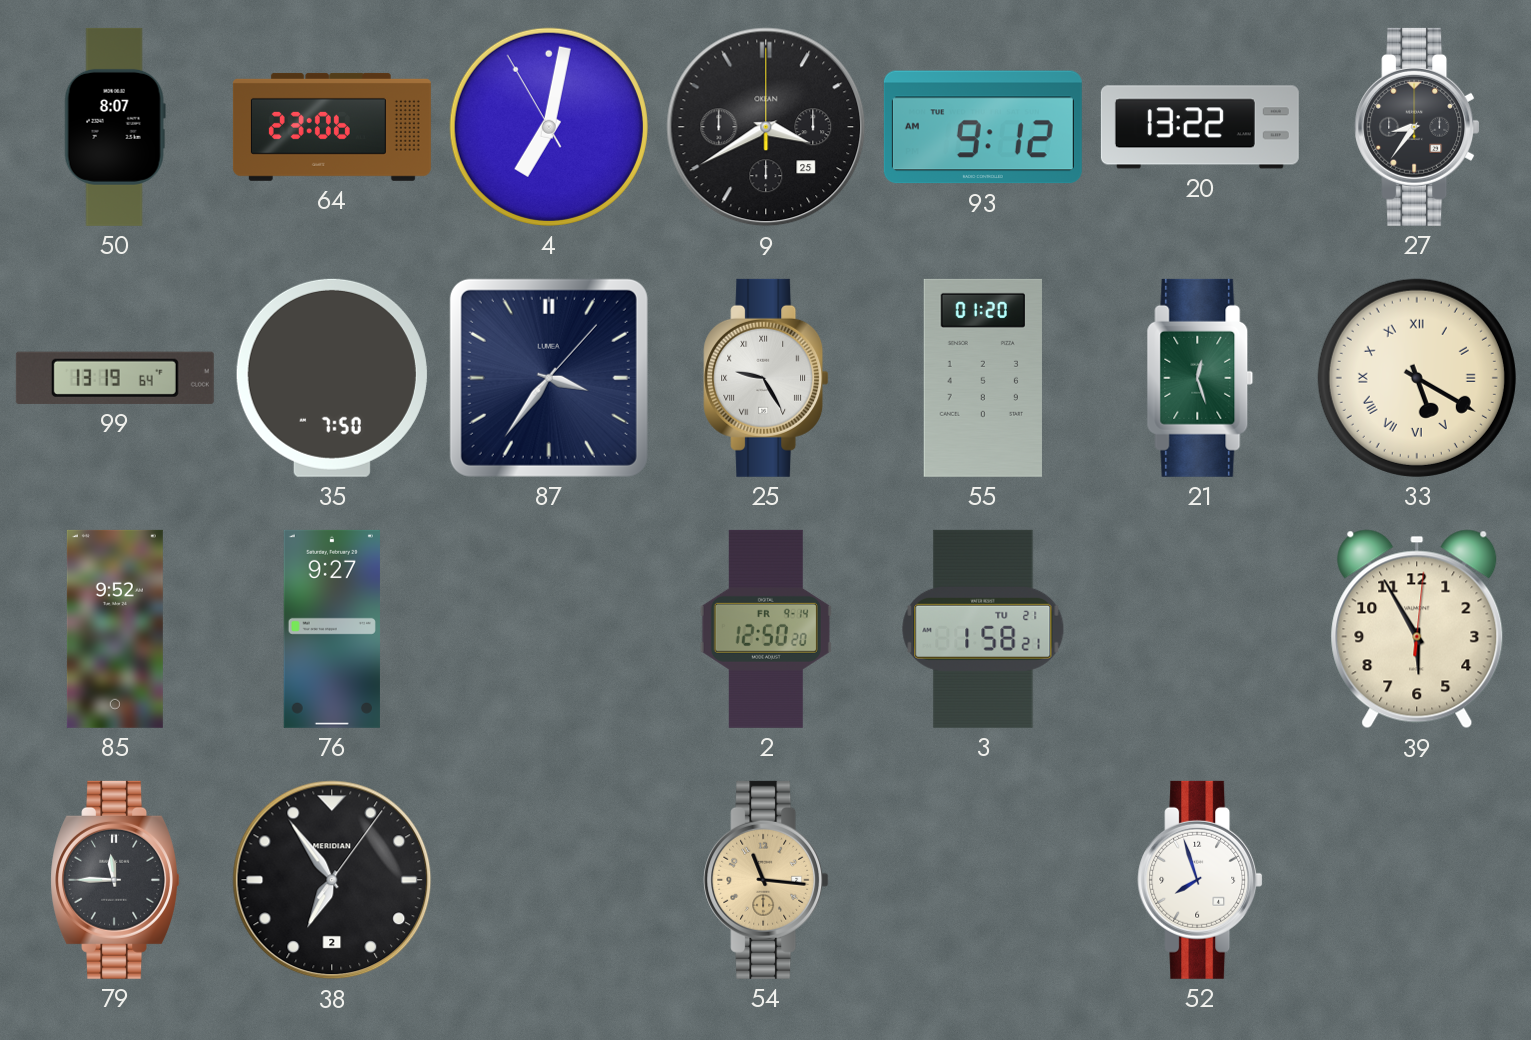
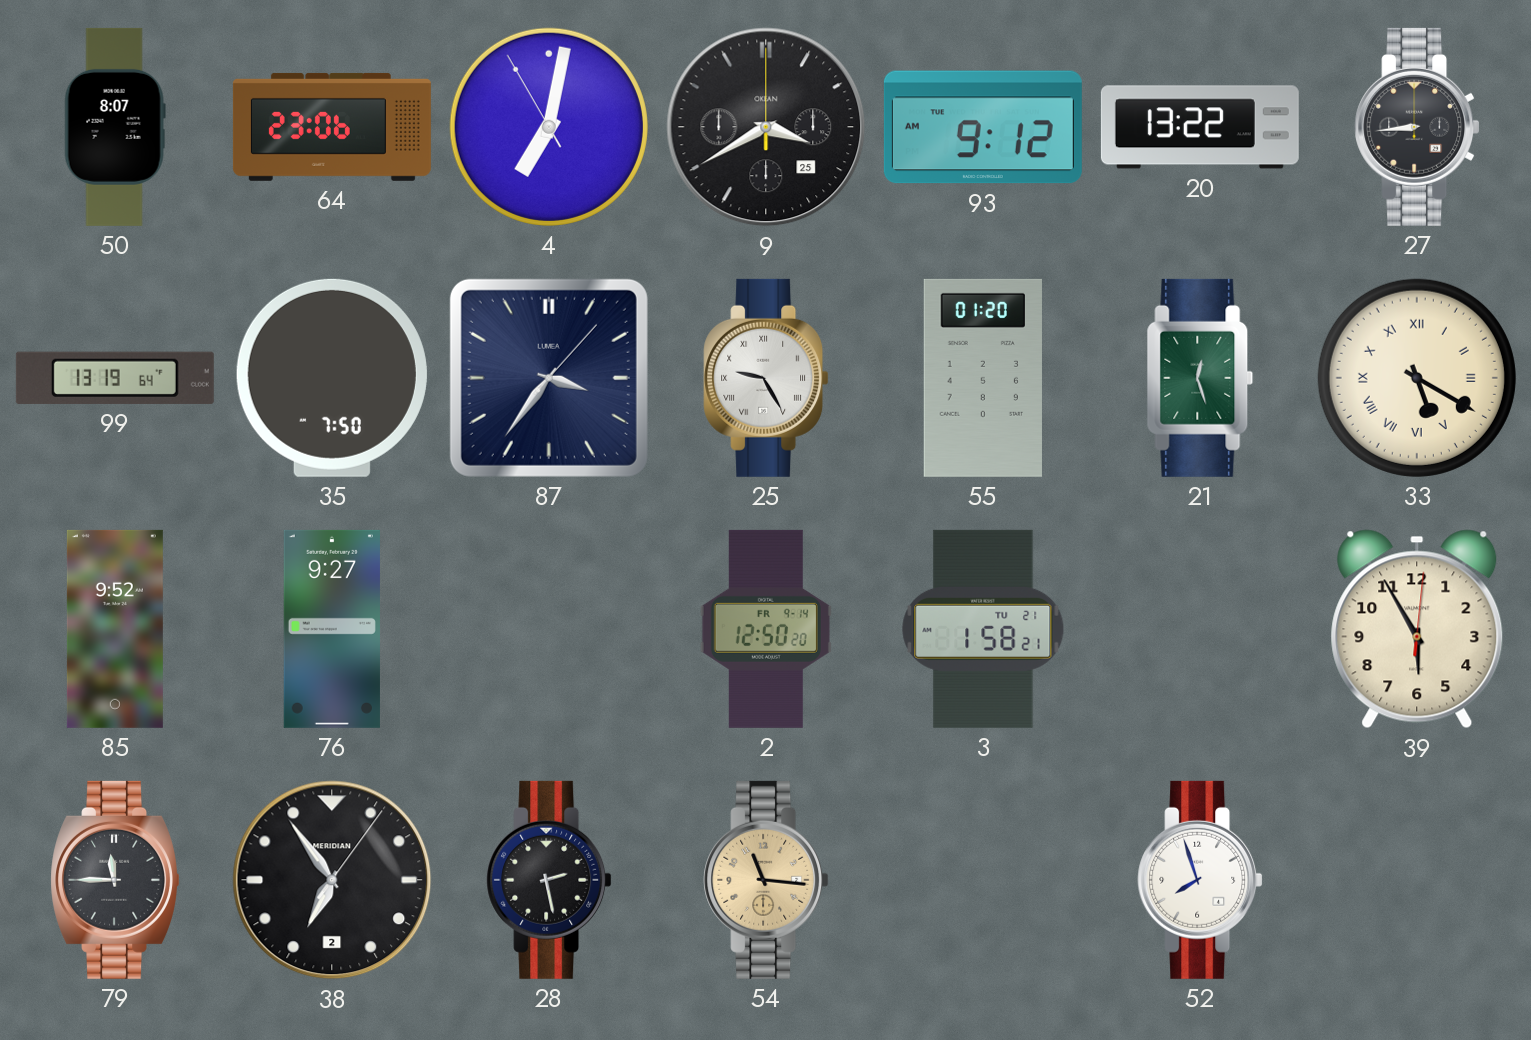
27: 8:36 -> 8:44
28: none -> 2:28
